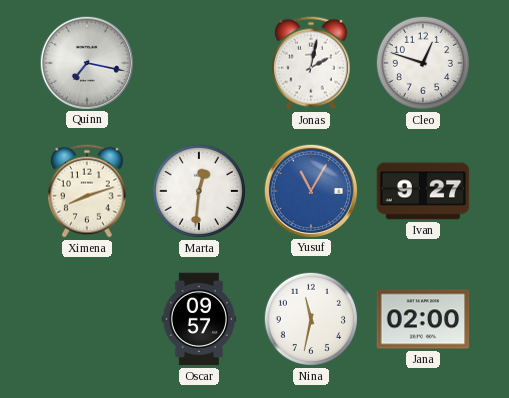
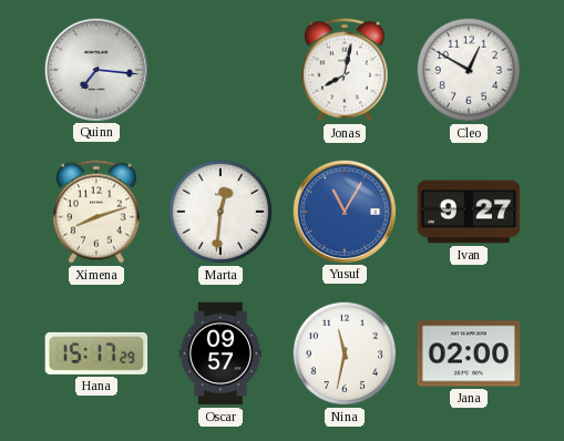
Quinn: 7:17 -> 7:16
Jonas: 2:02 -> 8:02
Cleo: 12:48 -> 12:50
Hana: none -> 15:17
